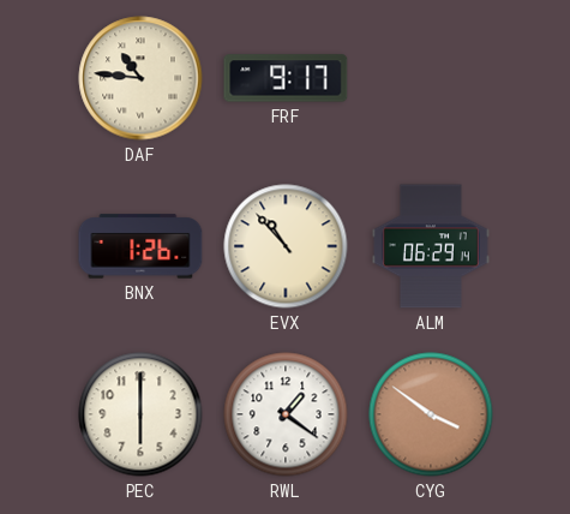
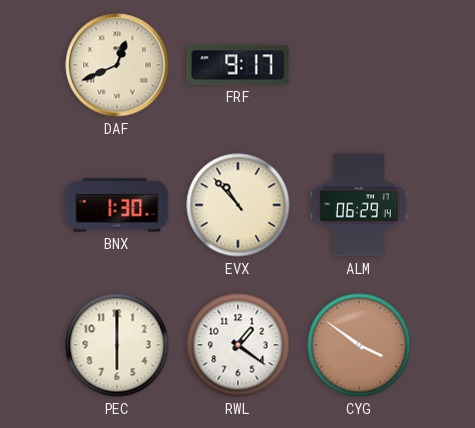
DAF: 10:46 -> 12:41
BNX: 1:26 -> 1:30
